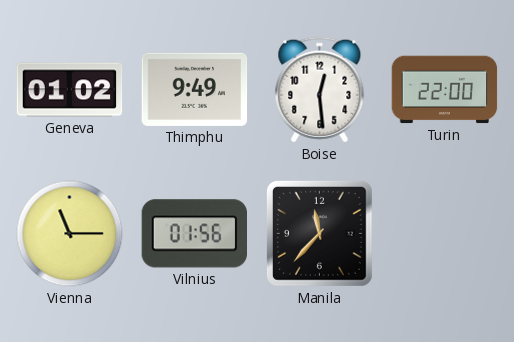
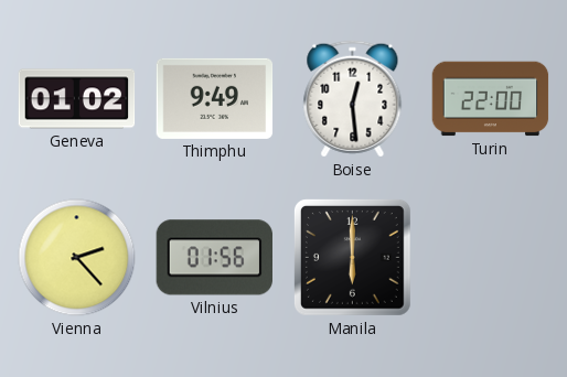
Vienna: 11:15 -> 2:23
Manila: 11:37 -> 6:00
